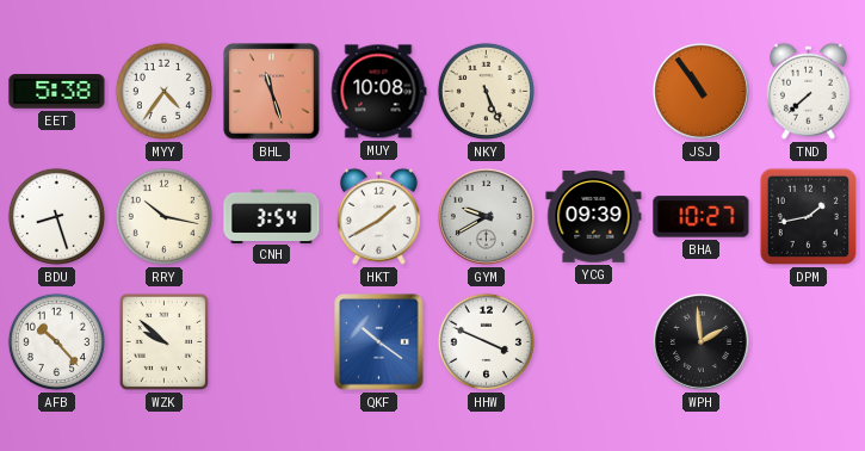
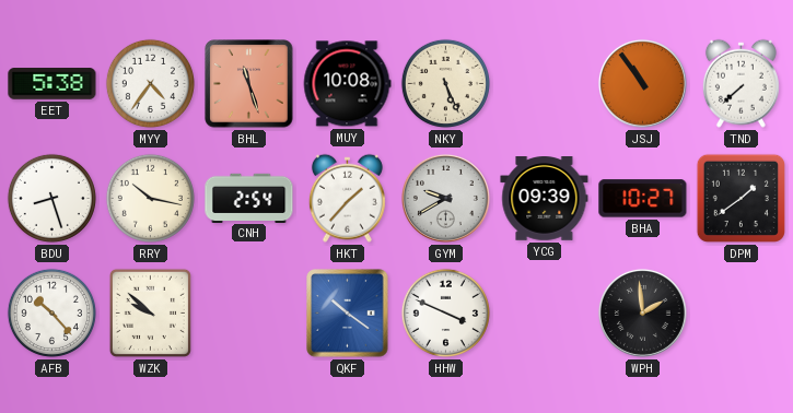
CNH: 3:54 -> 2:54
HKT: 1:40 -> 1:37
DPM: 1:43 -> 1:39
